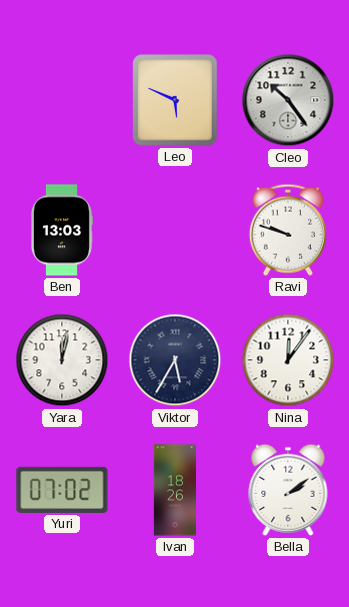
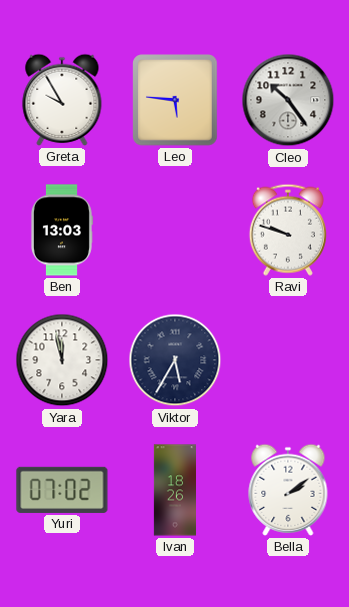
Greta: none -> 9:55
Leo: 5:49 -> 5:46
Yara: 12:02 -> 11:58
Nina: 12:06 -> none
